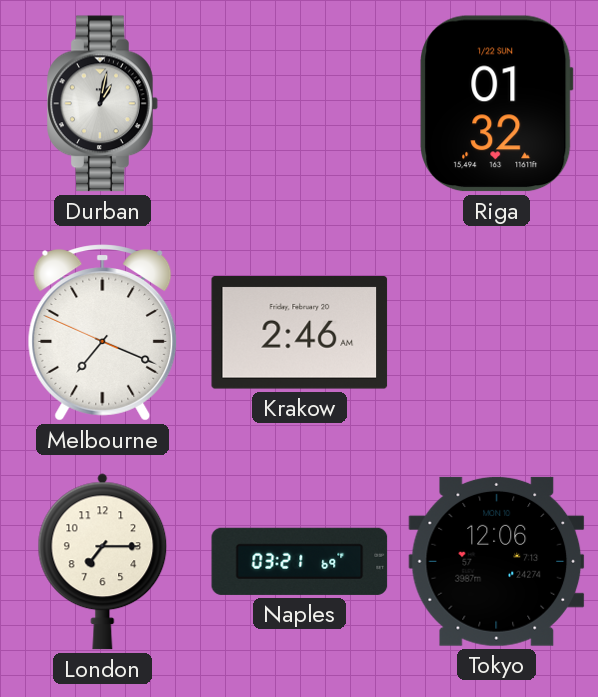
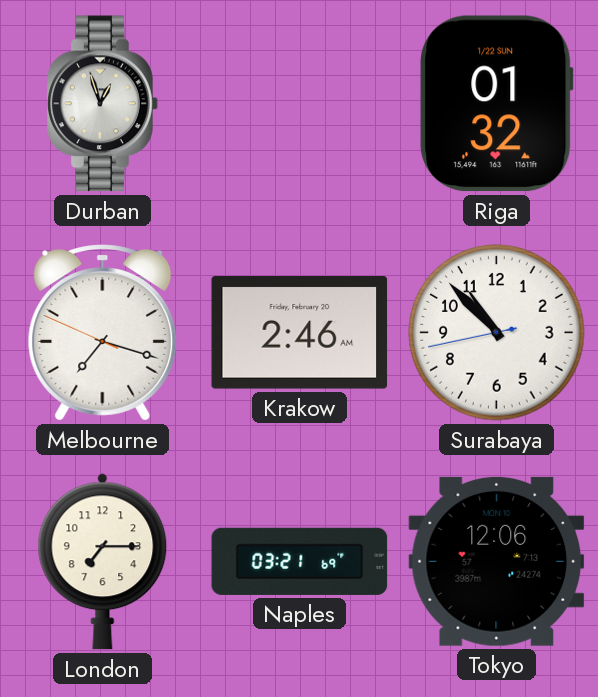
Durban: 1:02 -> 12:57
Melbourne: 7:18 -> 7:17
Surabaya: none -> 10:52
